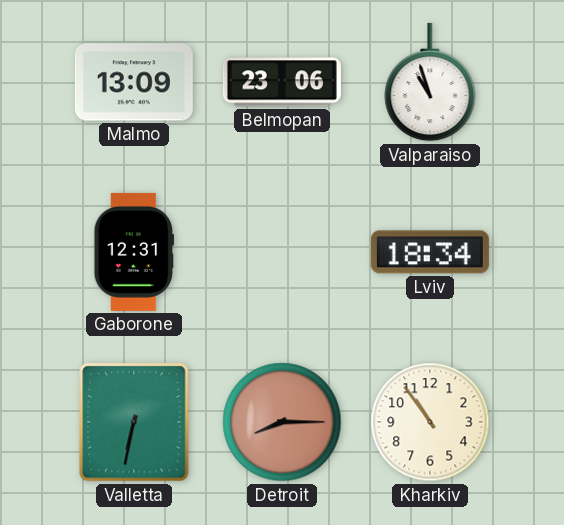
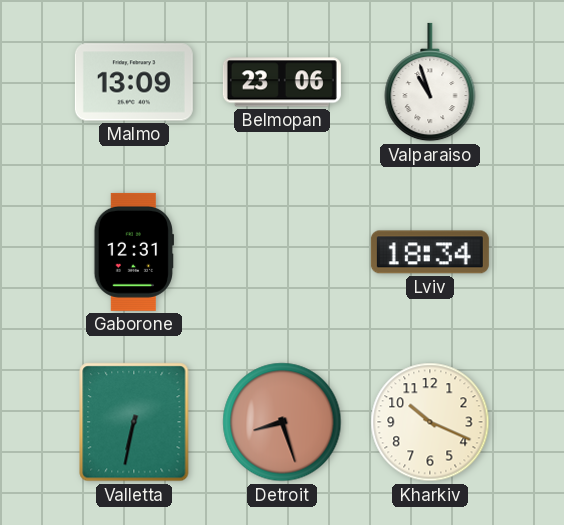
Detroit: 8:15 -> 8:27
Kharkiv: 10:54 -> 10:19
